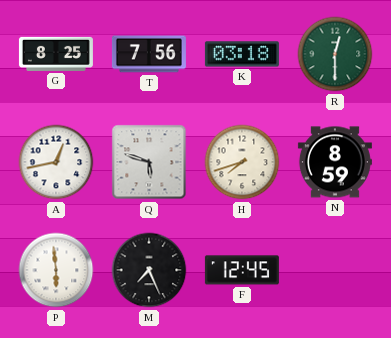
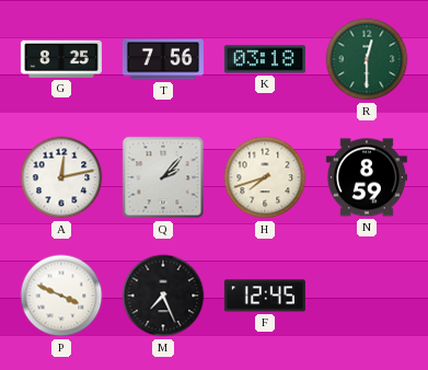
A: 12:43 -> 12:13
Q: 5:48 -> 2:07
P: 5:59 -> 3:49
